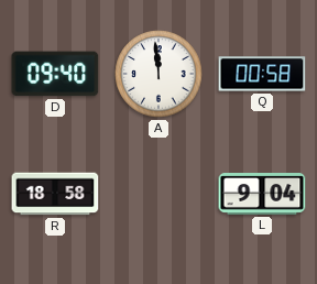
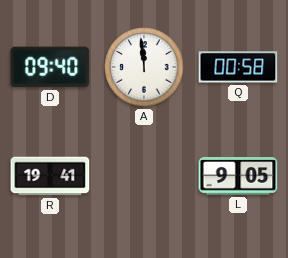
R: 18:58 -> 19:41
L: 9:04 -> 9:05
